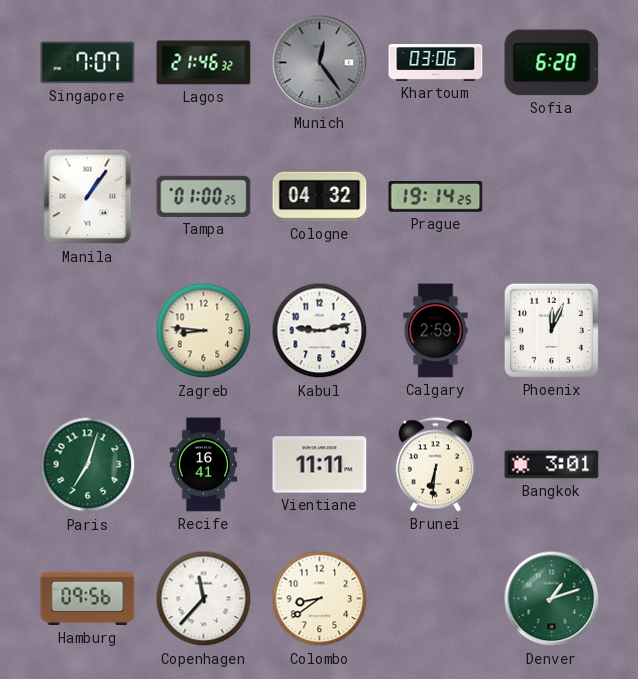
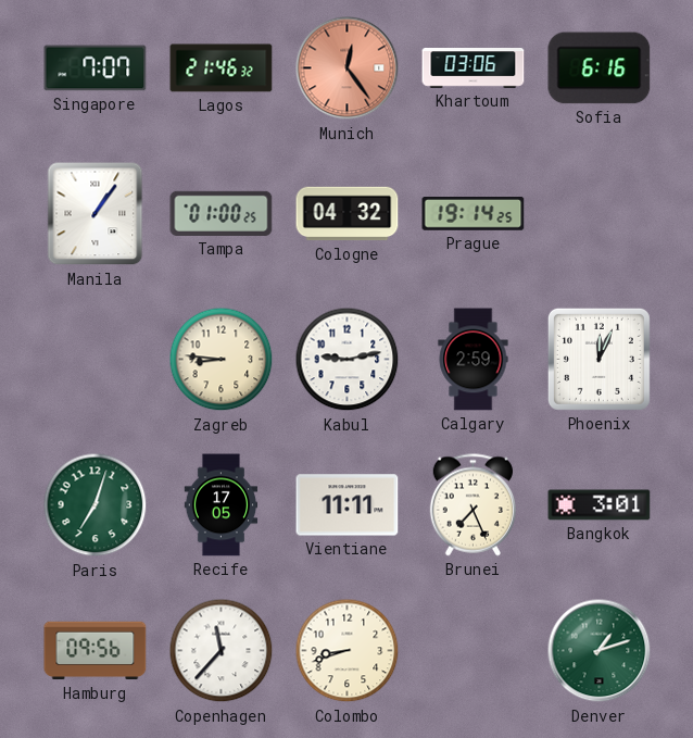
Munich dial: grey -> salmon
Sofia: 6:20 -> 6:16
Recife: 16:41 -> 17:05
Brunei: 6:31 -> 7:26
Colombo: 8:39 -> 8:42
